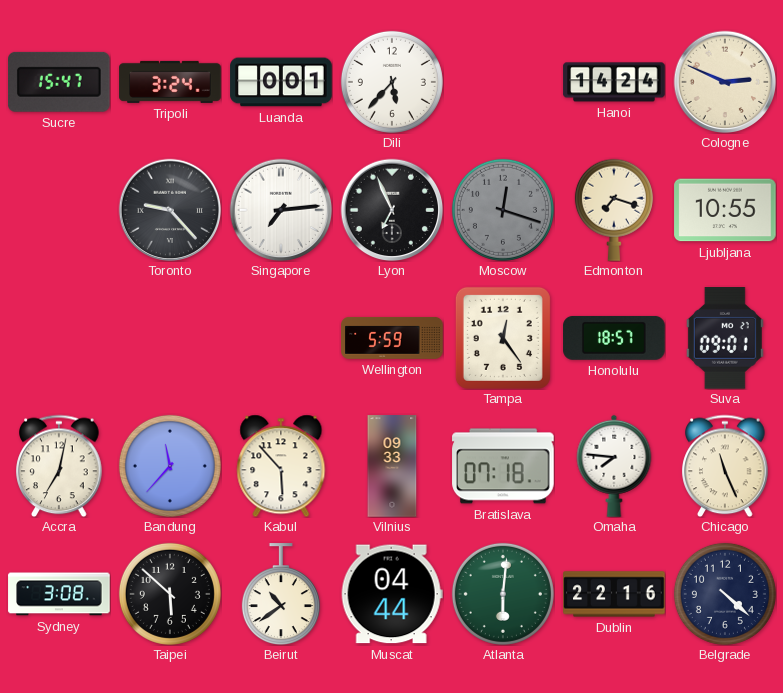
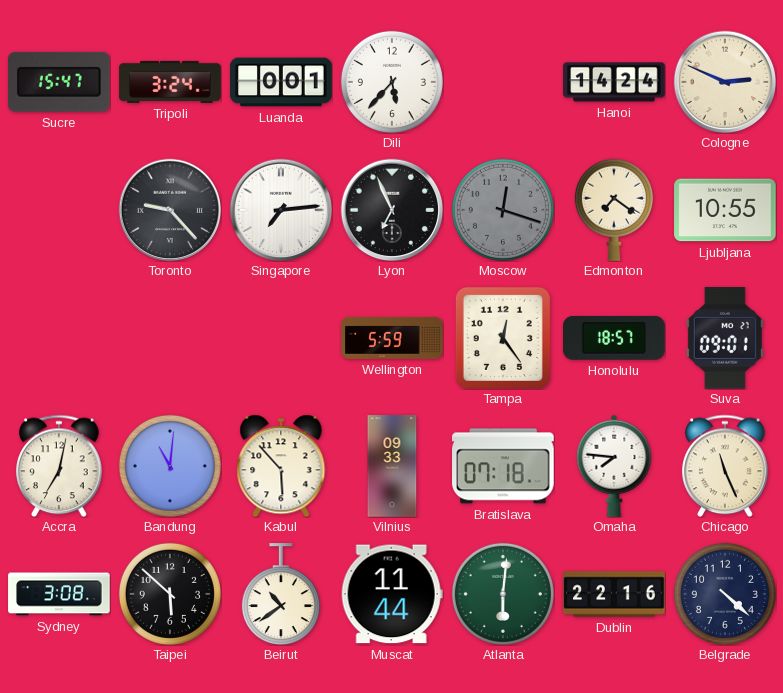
Edmonton: 7:18 -> 7:21
Bandung: 11:37 -> 11:01
Muscat: 04:44 -> 11:44
